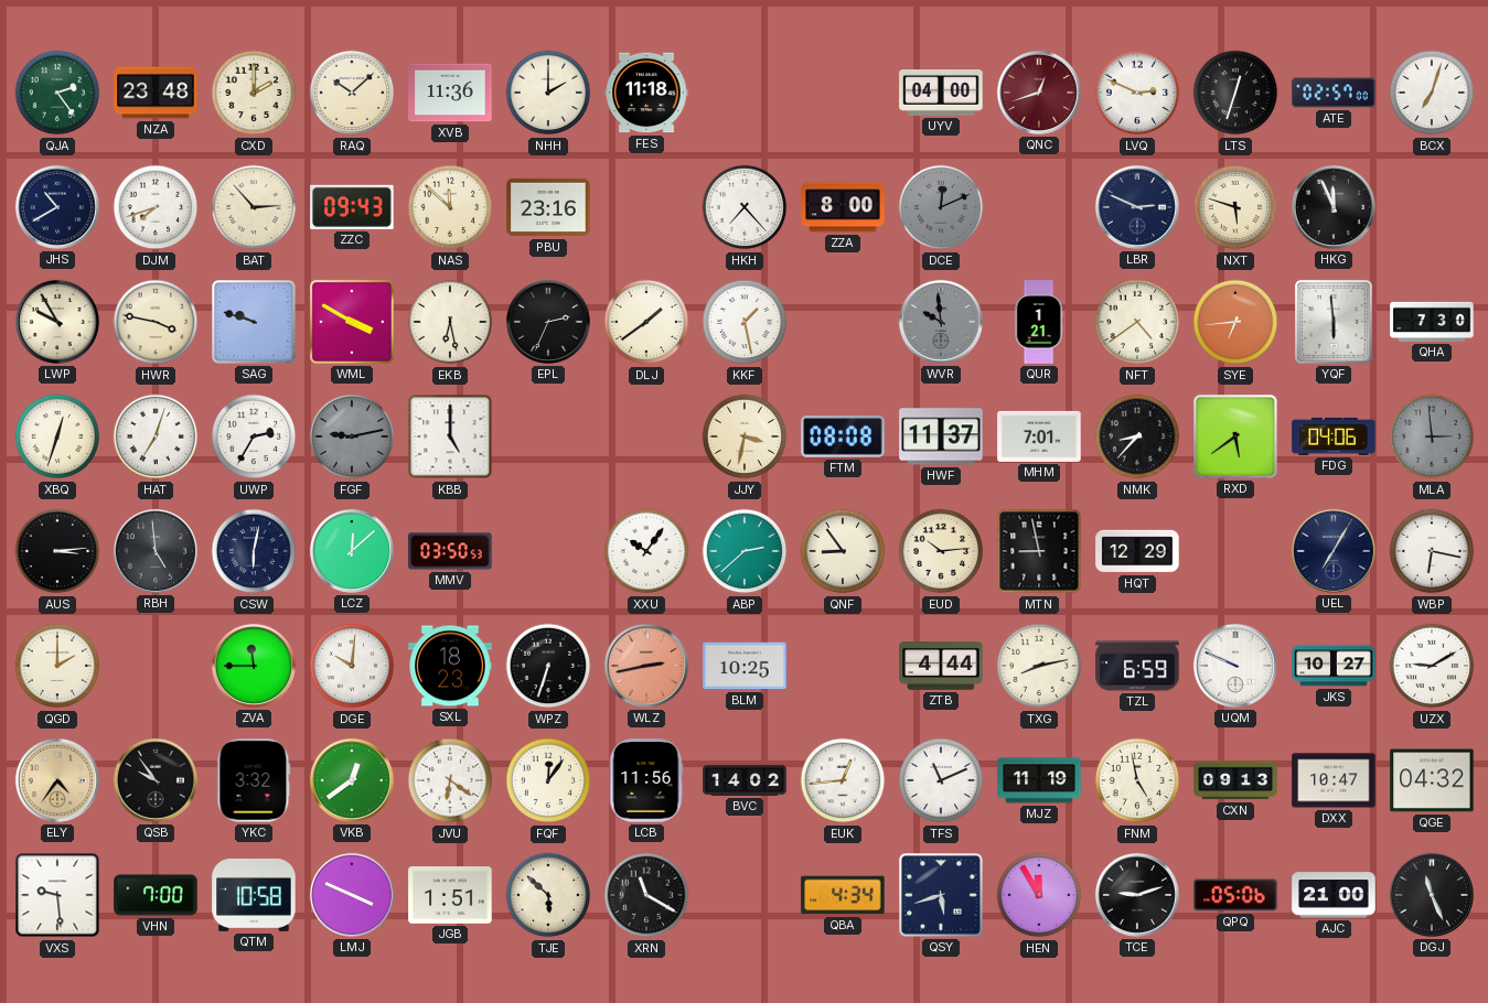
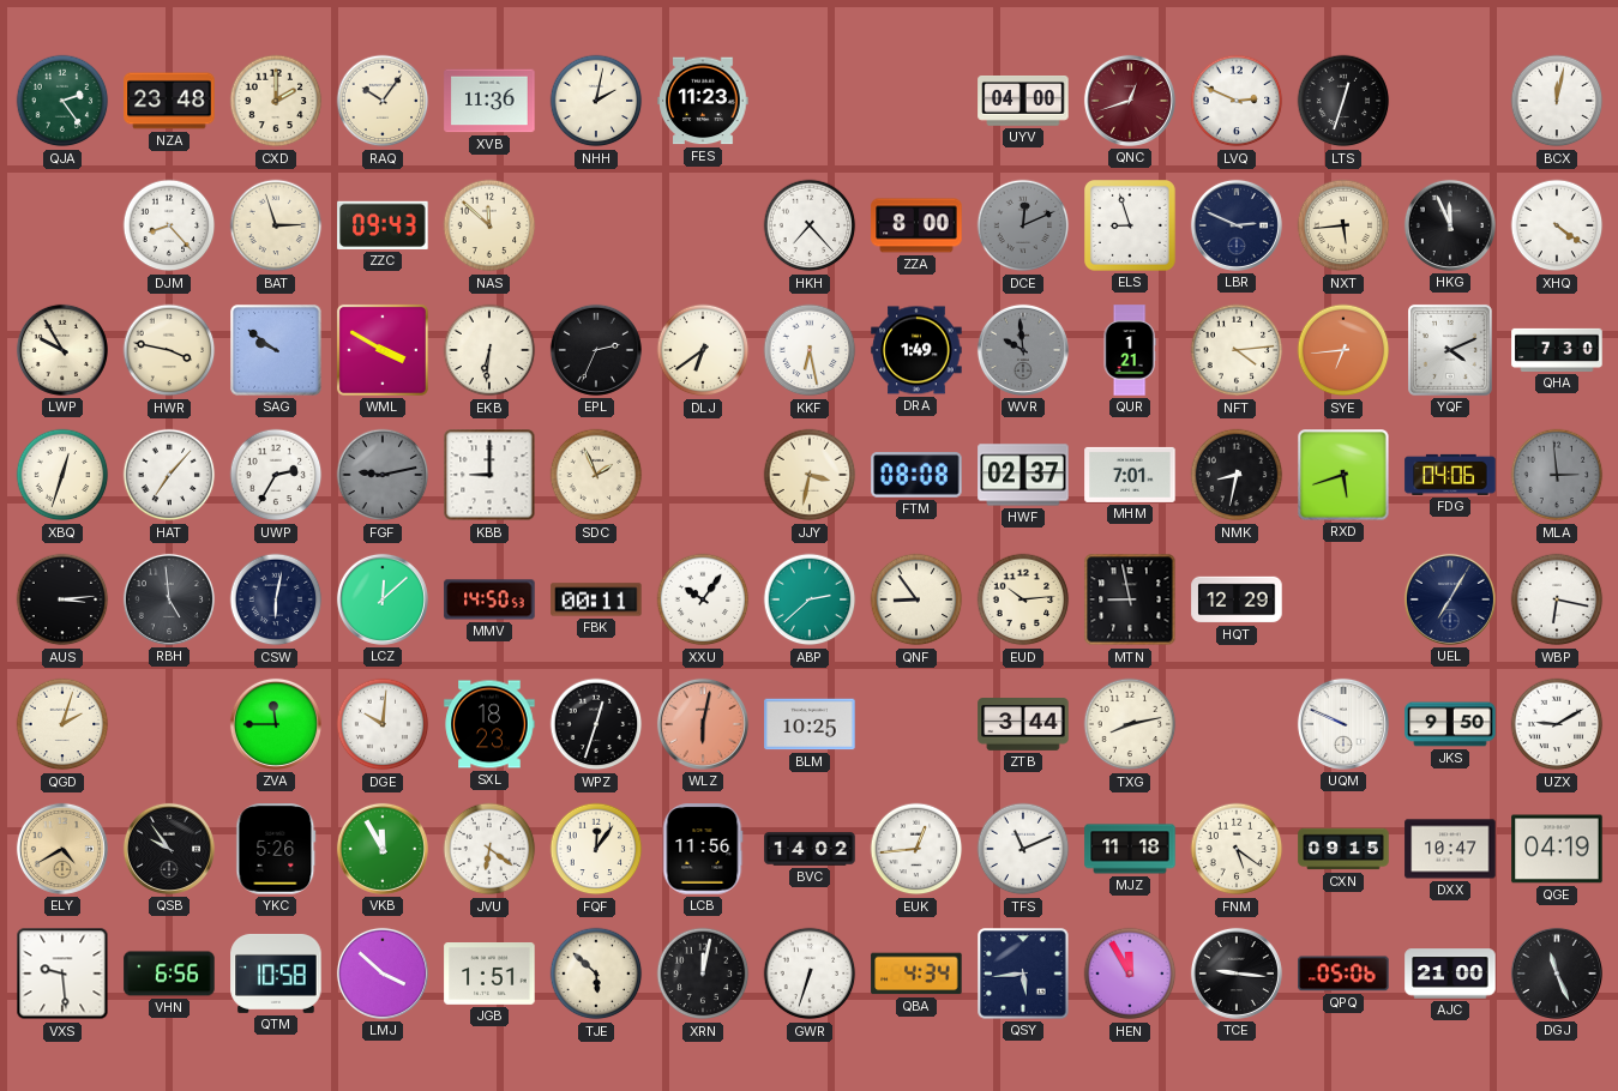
RAQ: 10:08 -> 10:06
NHH: 2:00 -> 2:02
FES: 11:18 -> 11:23
ATE: 02:57 -> none
BCX: 7:03 -> 12:02
JHS: 10:40 -> none
DJM: 7:42 -> 8:23
BAT: 2:53 -> 2:57
PBU: 23:16 -> none
ELS: none -> 8:57
NXT: 5:48 -> 5:44
XHQ: none -> 4:21
SAG: 9:48 -> 9:51
EKB: 6:28 -> 6:31
DLJ: 1:39 -> 6:39
KKF: 1:28 -> 6:28
DRA: none -> 1:49
NFT: 4:39 -> 4:14
YQF: 5:59 -> 4:11
HAT: 7:03 -> 7:07
KBB: 5:00 -> 9:00
SDC: none -> 1:56
HWF: 11:37 -> 02:37
NMK: 8:37 -> 8:32
RXD: 5:39 -> 5:42
MMV: 03:50 -> 14:50
FBK: none -> 00:11
QGD: 2:00 -> 2:03
WPZ: 6:33 -> 12:33
WLZ: 2:43 -> 6:02
ZTB: 4:44 -> 3:44
TZL: 6:59 -> none
JKS: 10:27 -> 9:50
ELY: 4:36 -> 4:40
YKC: 3:32 -> 5:26
VKB: 12:39 -> 11:55
MJZ: 11:19 -> 11:18
FNM: 4:58 -> 5:21
CXN: 09:13 -> 09:15
QGE: 04:32 -> 04:19
VHN: 7:00 -> 6:56
LMJ: 3:49 -> 3:52
XRN: 11:20 -> 12:02
GWR: none -> 6:33
QSY: 5:42 -> 5:44
TCE: 9:12 -> 9:16
